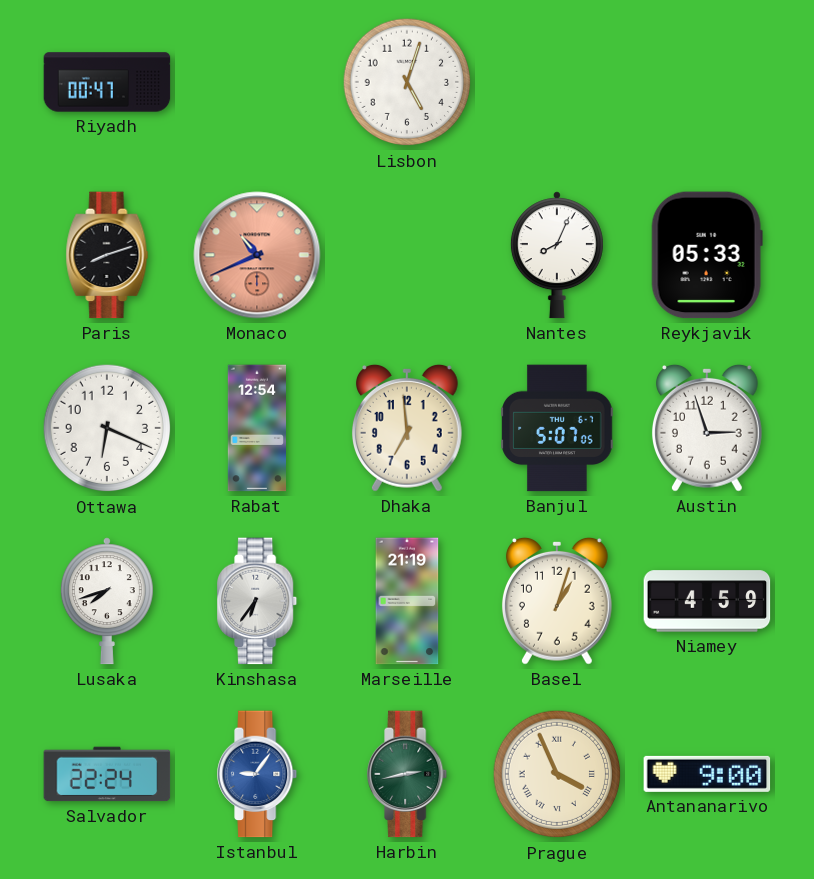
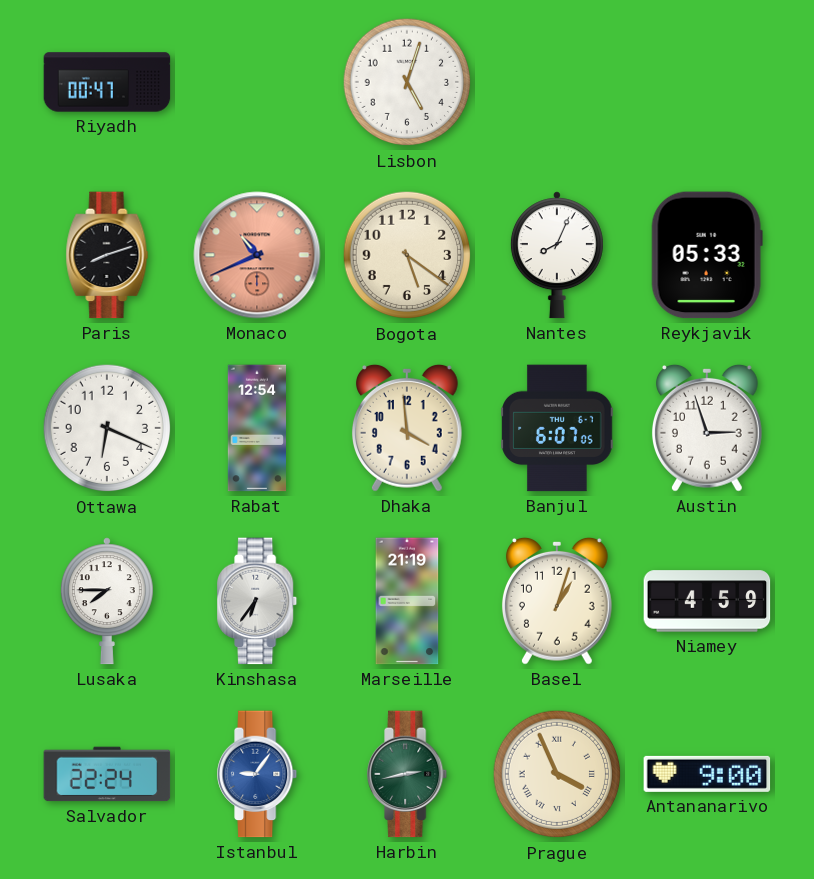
Bogota: none -> 5:21
Dhaka: 6:59 -> 3:59
Banjul: 5:07 -> 6:07
Lusaka: 7:42 -> 7:45
